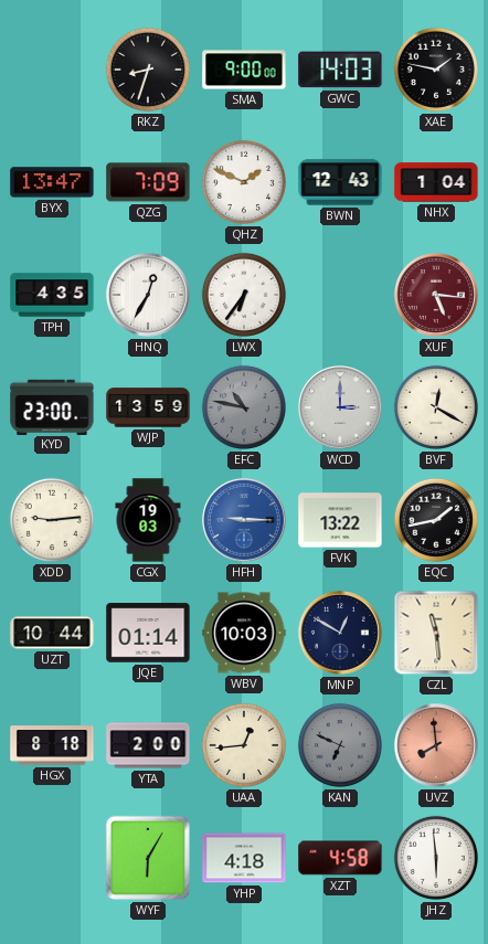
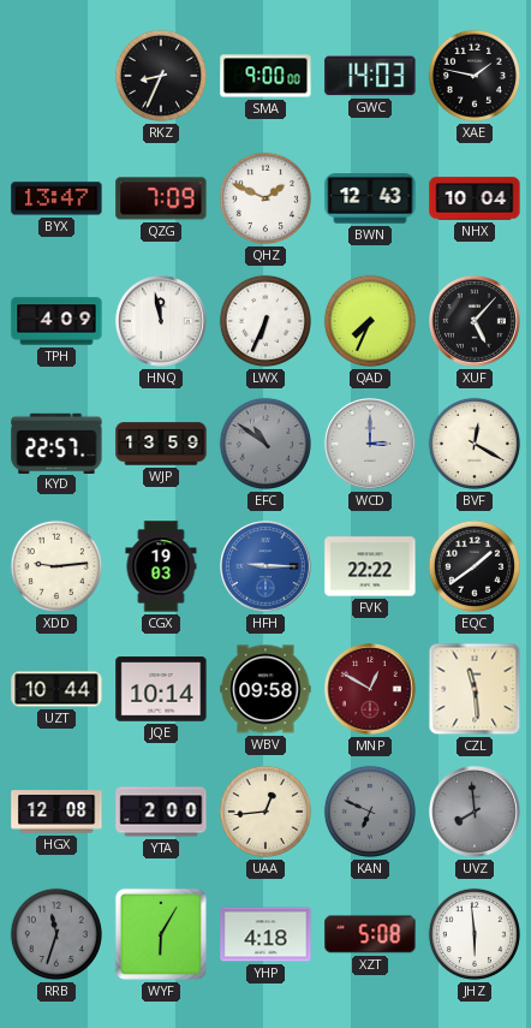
RKZ: 8:33 -> 8:34
NHX: 1:04 -> 10:04
TPH: 4:35 -> 4:09
HNQ: 12:35 -> 11:58
LWX: 6:36 -> 6:34
QAD: none -> 7:34
XUF: 5:16 -> 5:07
XUF dial: burgundy -> black
KYD: 23:00 -> 22:57
EFC: 10:47 -> 10:51
FVK: 13:22 -> 22:22
EQC: 1:43 -> 1:39
JQE: 01:14 -> 10:14
WBV: 10:03 -> 09:58
MNP dial: navy -> burgundy
HGX: 8:18 -> 12:08
UVZ dial: salmon -> grey
RRB: none -> 11:33
XZT: 4:58 -> 5:08
